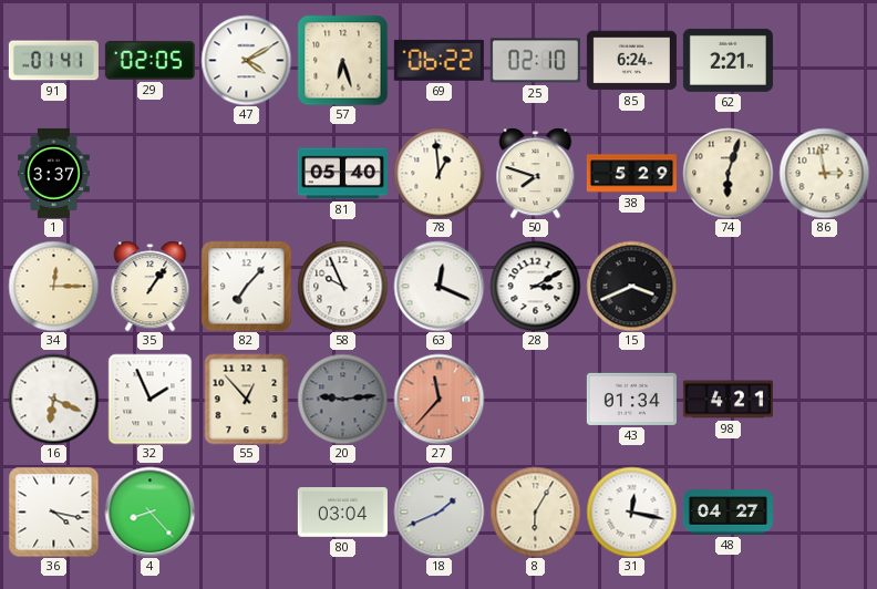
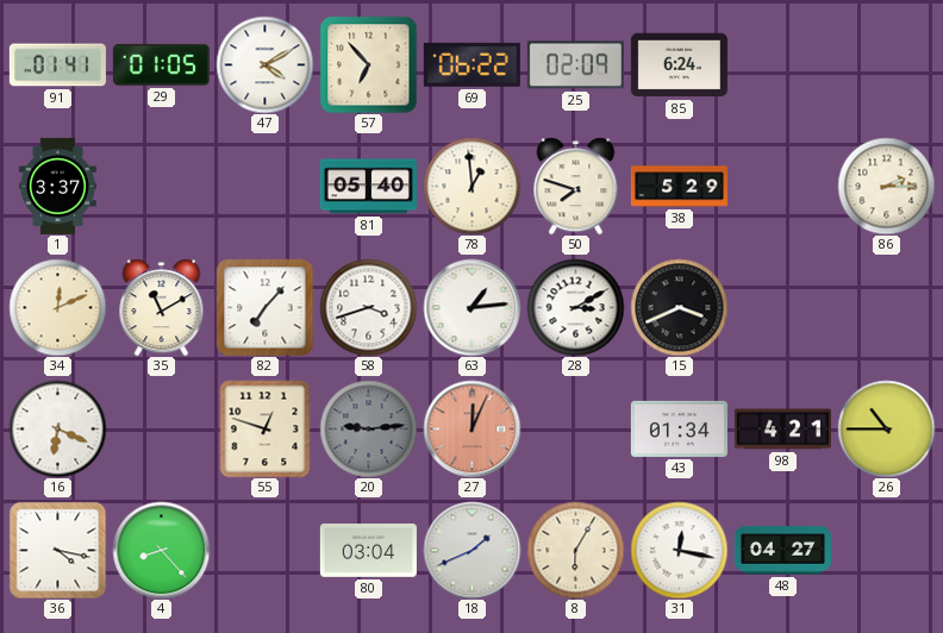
29: 02:05 -> 01:05
57: 6:27 -> 6:53
25: 02:10 -> 02:09
62: 2:21 -> none
74: 6:03 -> none
86: 2:58 -> 2:15
34: 12:15 -> 12:11
35: 1:06 -> 11:10
58: 9:56 -> 3:42
63: 12:19 -> 1:14
32: 1:56 -> none
55: 12:53 -> 12:48
27: 11:37 -> 12:04
26: none -> 10:45
